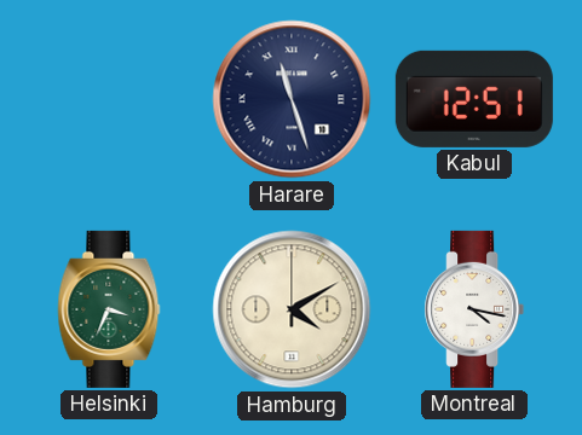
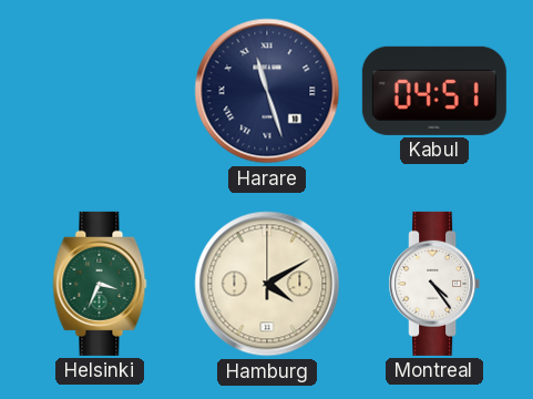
Kabul: 12:51 -> 04:51
Montreal: 4:17 -> 4:24
